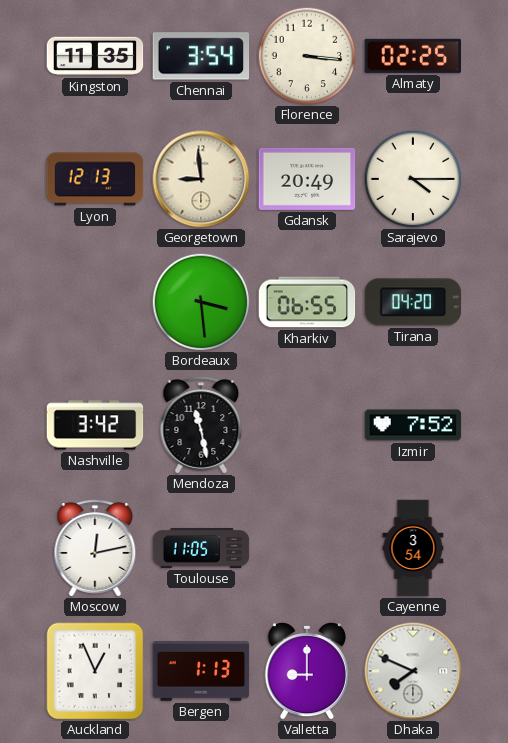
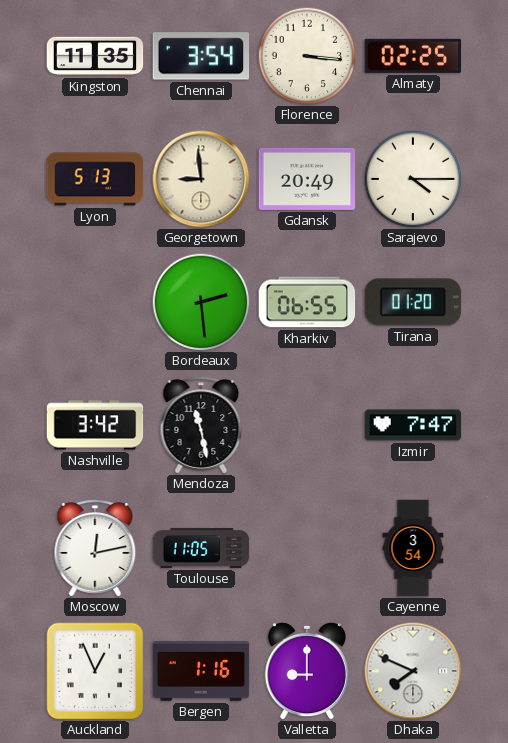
Lyon: 12:13 -> 5:13
Bordeaux: 3:29 -> 2:29
Tirana: 04:20 -> 01:20
Izmir: 7:52 -> 7:47
Bergen: 1:13 -> 1:16
